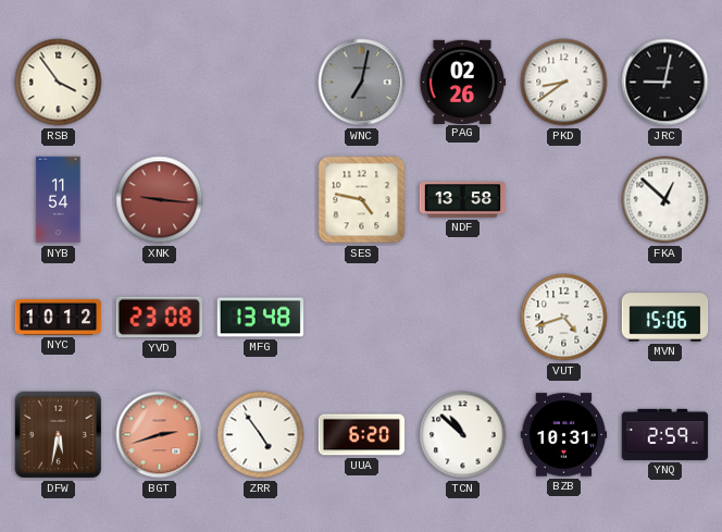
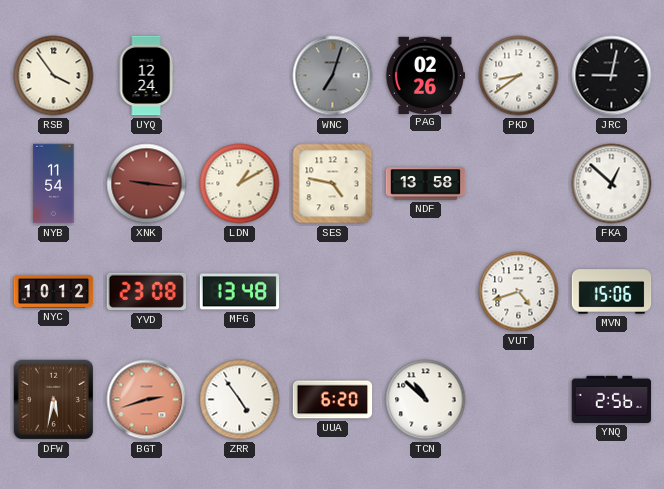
UYQ: none -> 12:24
WNC: 7:02 -> 7:03
LDN: none -> 1:10
BZB: 10:31 -> none
YNQ: 2:59 -> 2:56
